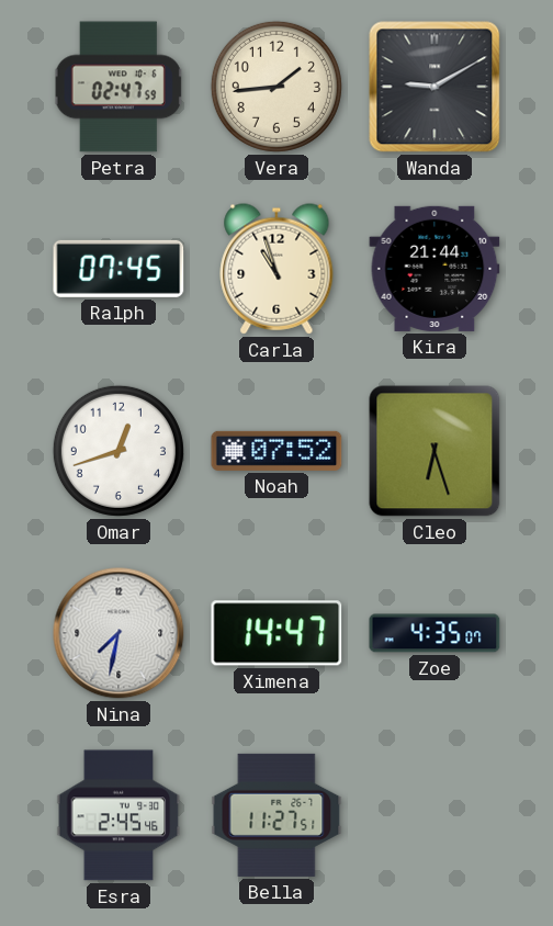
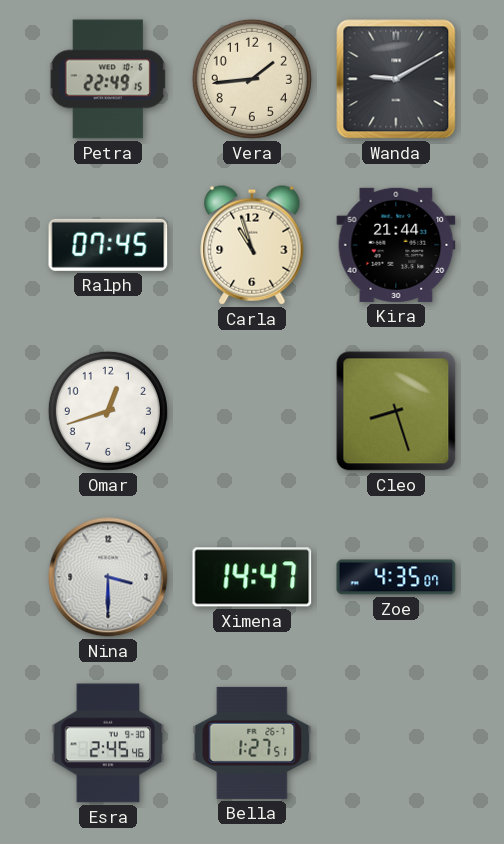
Petra: 02:47 -> 22:49
Noah: 07:52 -> none
Cleo: 6:27 -> 8:27
Nina: 7:32 -> 3:30
Bella: 11:27 -> 1:27
